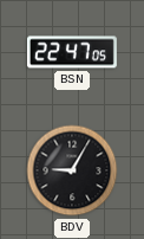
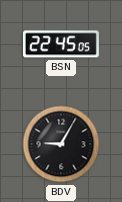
BSN: 22:47 -> 22:45
